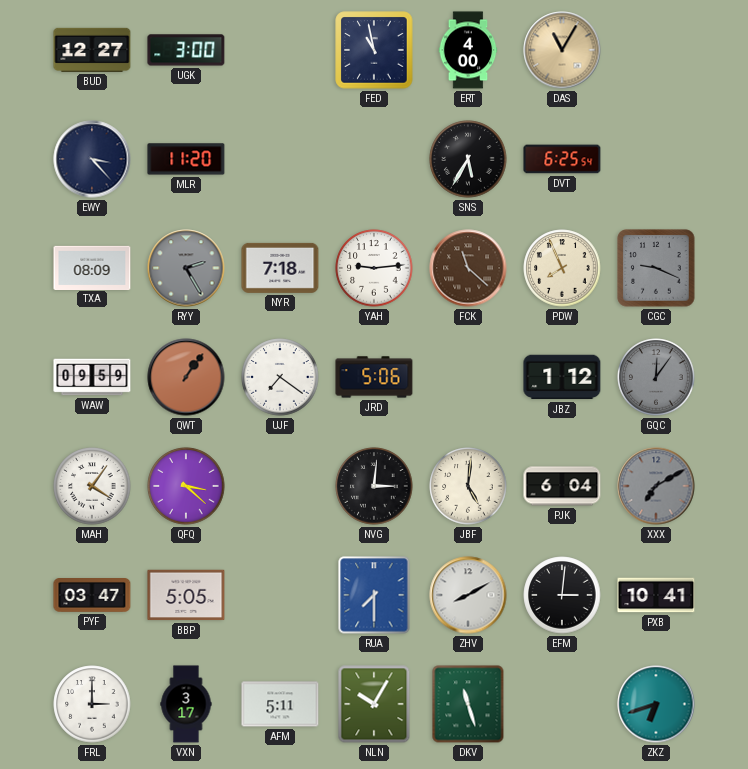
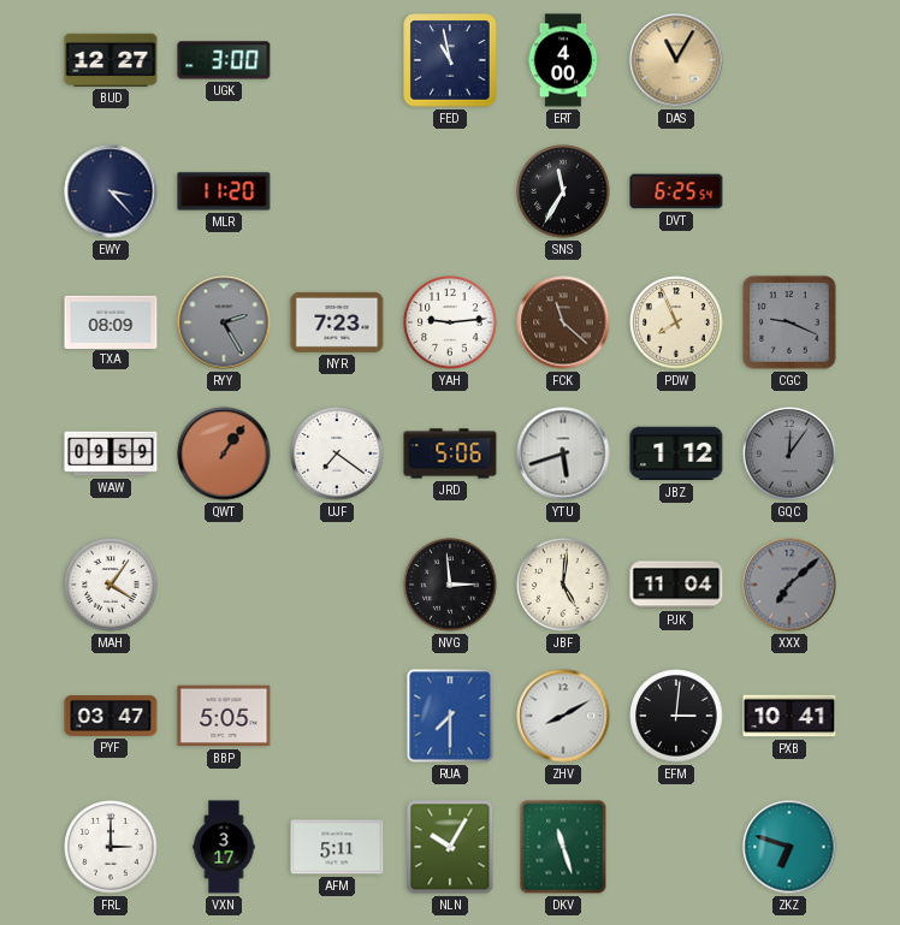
SNS: 5:35 -> 11:35
NYR: 7:18 -> 7:23
YTU: none -> 5:42
QFQ: 3:22 -> none
NVG: 3:01 -> 2:59
PJK: 6:04 -> 11:04
XXX: 7:10 -> 7:08
ZKZ: 6:42 -> 6:48
